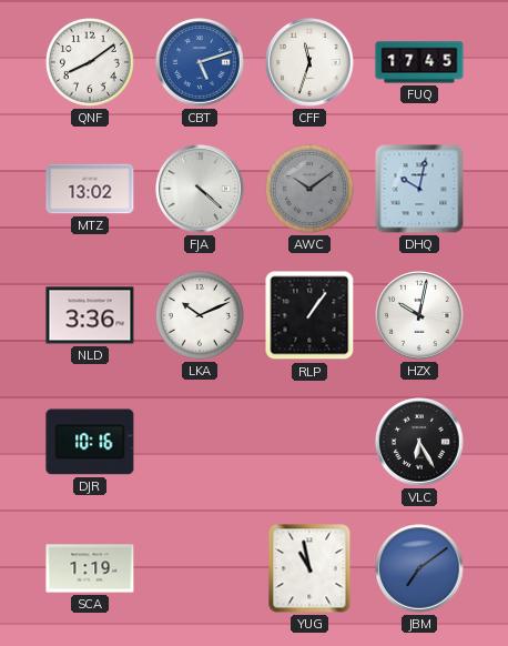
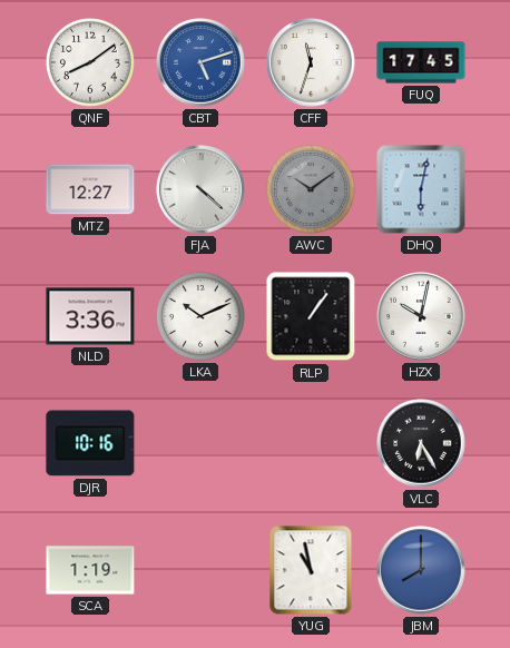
MTZ: 13:02 -> 12:27
DHQ: 10:02 -> 6:02
JBM: 7:09 -> 8:00
